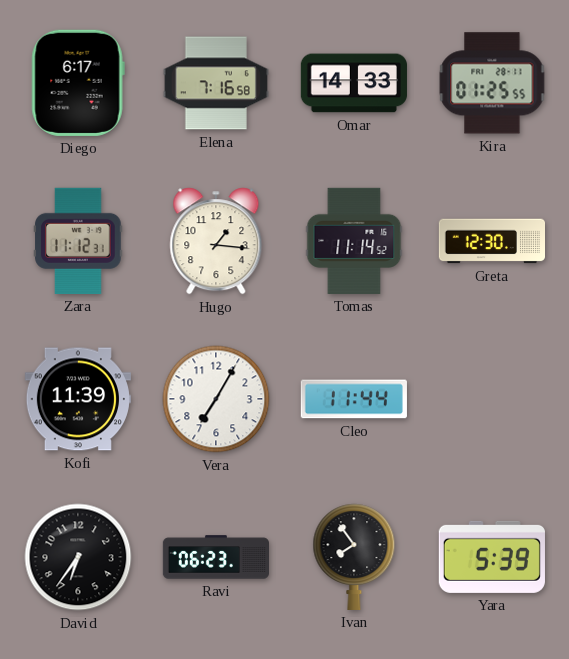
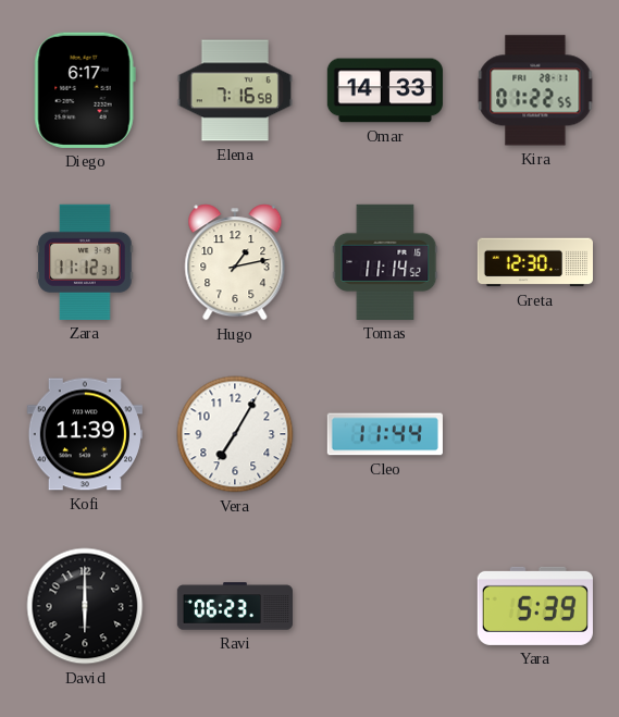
Kira: 01:25 -> 01:22
Hugo: 1:16 -> 1:13
David: 6:36 -> 6:00
Ivan: 7:54 -> none
